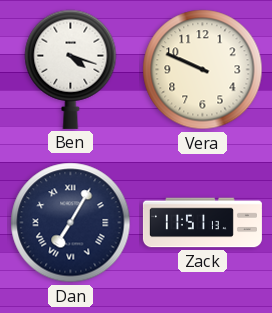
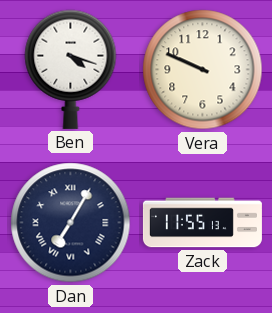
Zack: 11:51 -> 11:55
